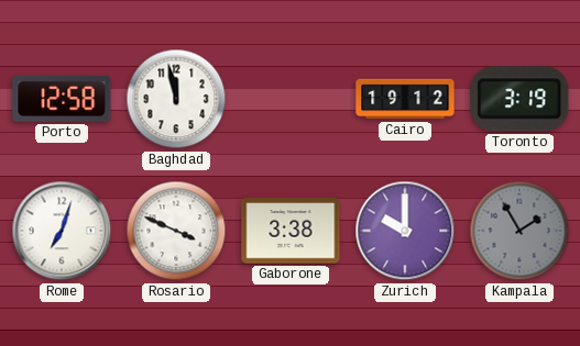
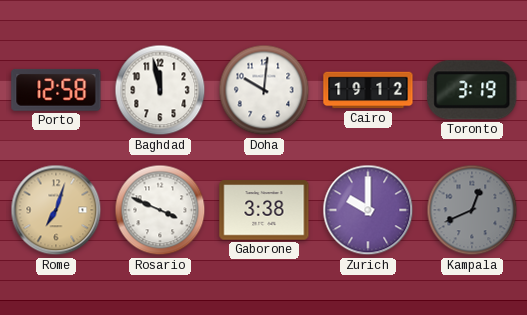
Doha: none -> 10:01
Rome dial: white -> champagne
Kampala: 1:55 -> 12:41
